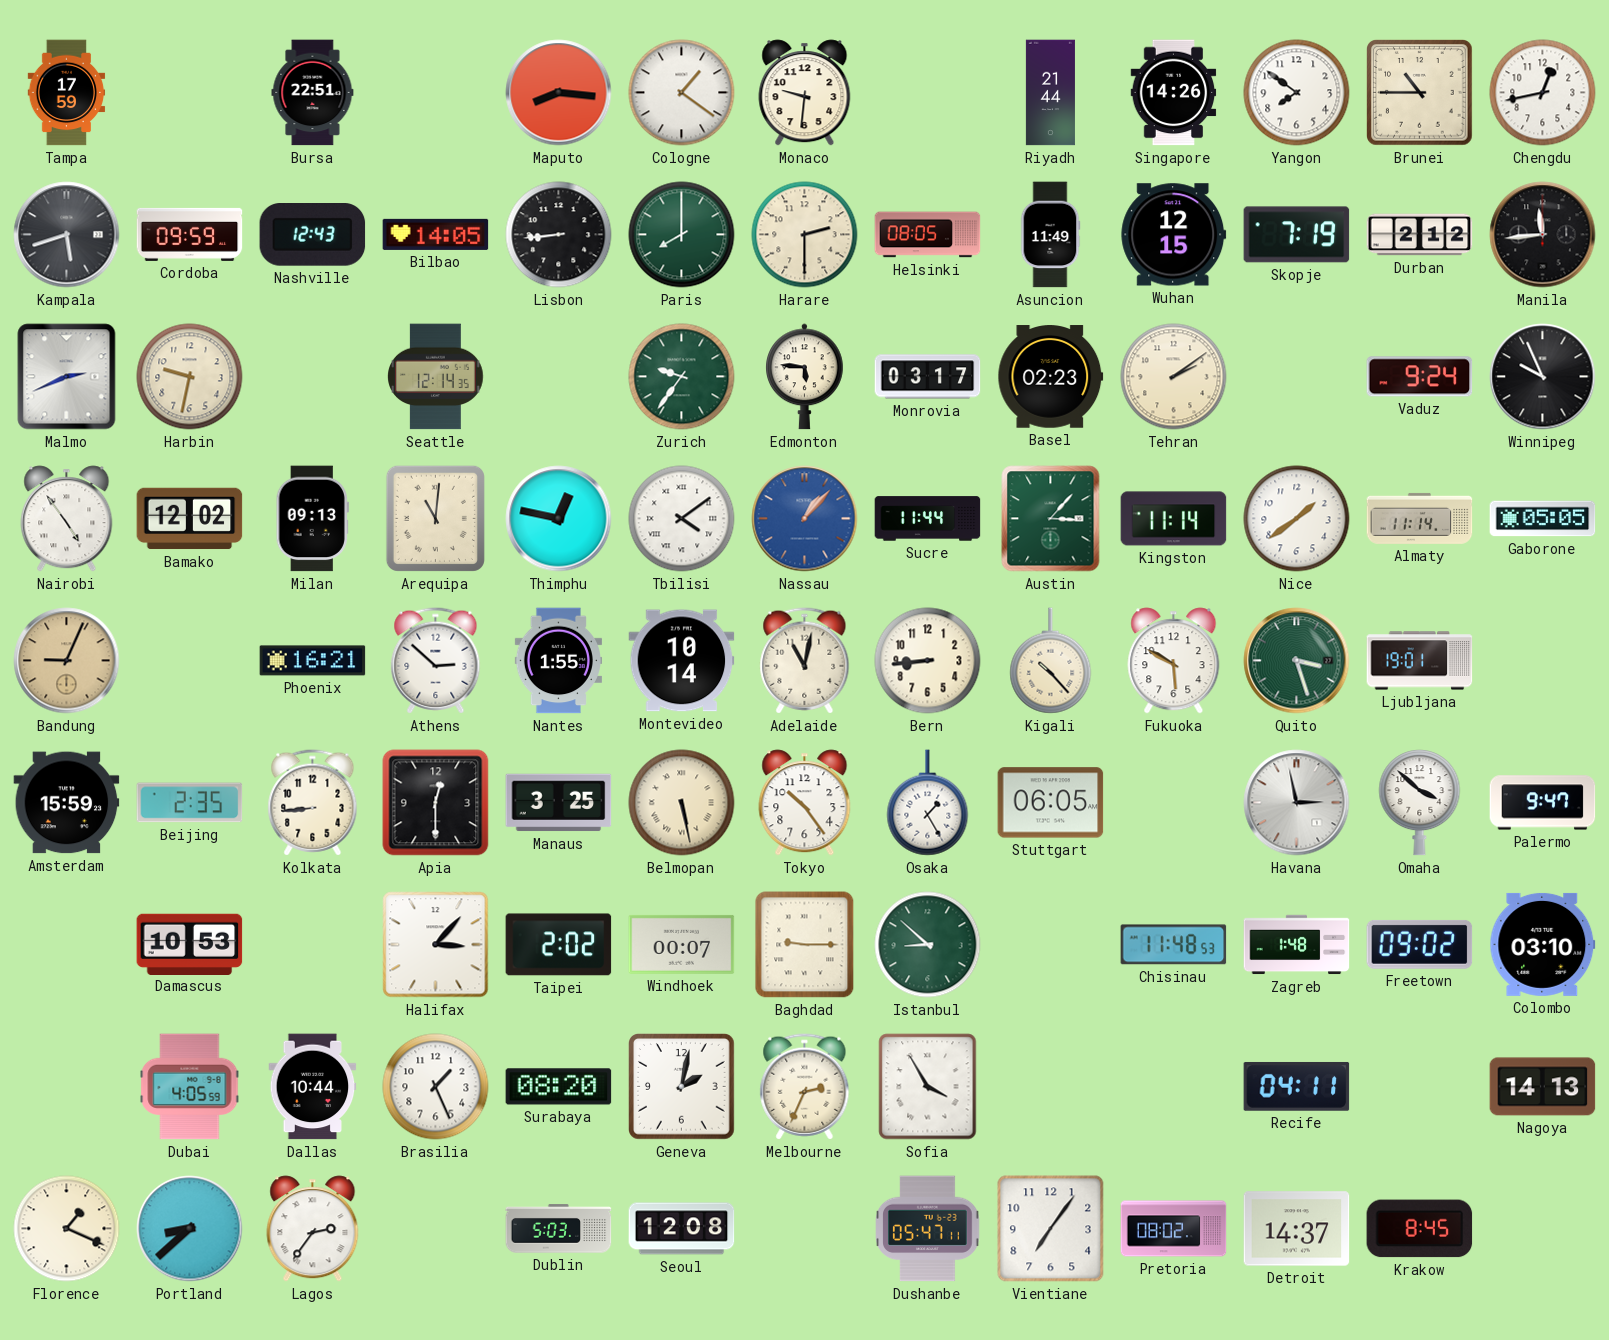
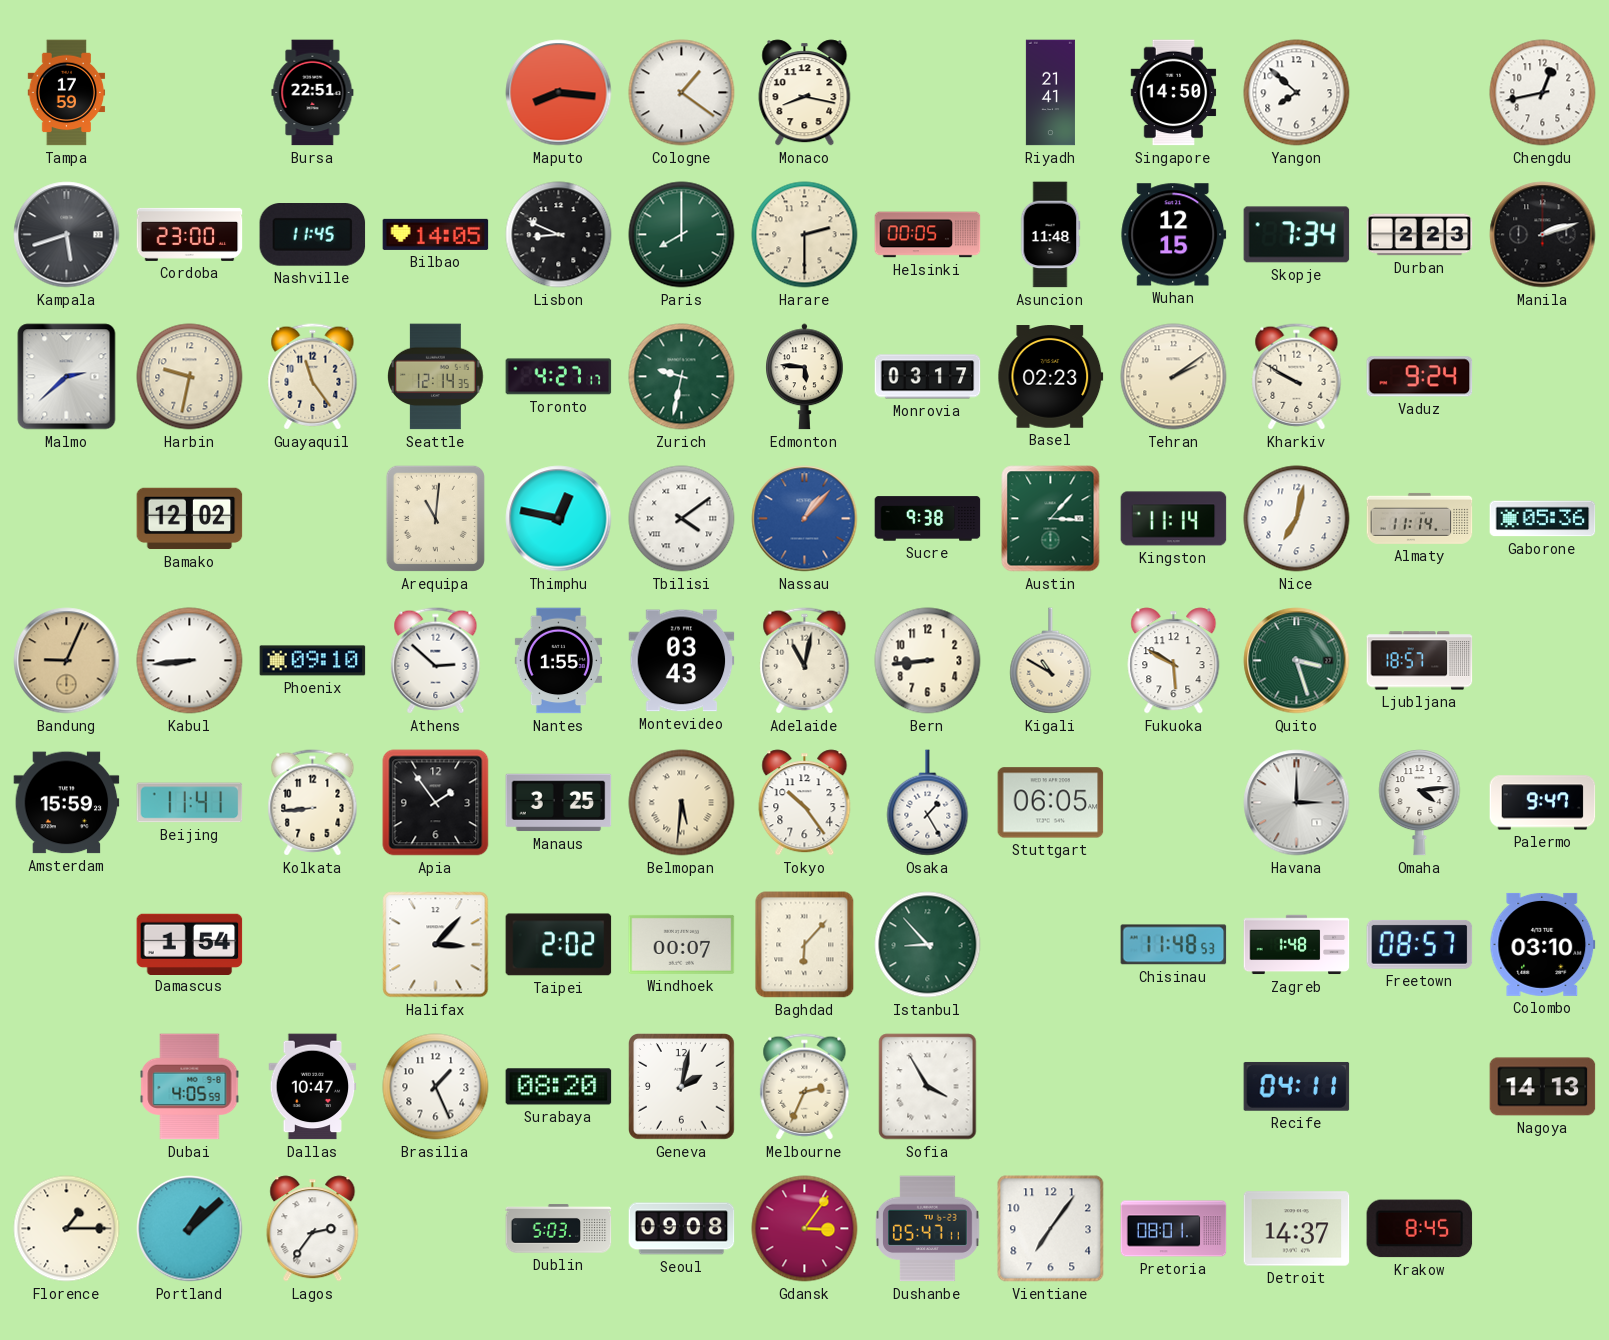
Monaco: 9:31 -> 8:17
Riyadh: 21:44 -> 21:41
Singapore: 14:26 -> 14:50
Yangon: 7:51 -> 7:52
Brunei: 10:45 -> none
Cordoba: 09:59 -> 23:00
Nashville: 12:43 -> 11:45
Lisbon: 8:44 -> 8:49
Helsinki: 08:05 -> 00:05
Asuncion: 11:49 -> 11:48
Skopje: 7:19 -> 7:34
Durban: 2:12 -> 2:23
Manila: 11:44 -> 2:12
Malmo: 2:41 -> 2:38
Guayaquil: none -> 11:24
Toronto: none -> 4:27
Zurich: 9:36 -> 9:32
Kharkiv: none -> 9:50
Winnipeg: 9:56 -> none
Nairobi: 4:54 -> none
Milan: 09:13 -> none
Sucre: 11:44 -> 9:38
Nice: 1:39 -> 7:02
Gaborone: 05:05 -> 05:36
Kabul: none -> 8:44
Phoenix: 16:21 -> 09:10
Montevideo: 10:14 -> 03:43
Kigali: 10:23 -> 10:50
Ljubljana: 19:01 -> 18:57
Beijing: 2:35 -> 11:41
Apia: 12:30 -> 1:54
Belmopan: 5:28 -> 5:31
Havana: 2:58 -> 3:00
Omaha: 3:52 -> 4:14
Damascus: 10:53 -> 1:54
Baghdad: 9:15 -> 6:07
Istanbul: 8:52 -> 8:53
Freetown: 09:02 -> 08:57
Dallas: 10:44 -> 10:47
Florence: 1:19 -> 1:15
Portland: 8:38 -> 1:08
Seoul: 12:08 -> 09:08
Gdansk: none -> 3:06
Pretoria: 08:02 -> 08:01
